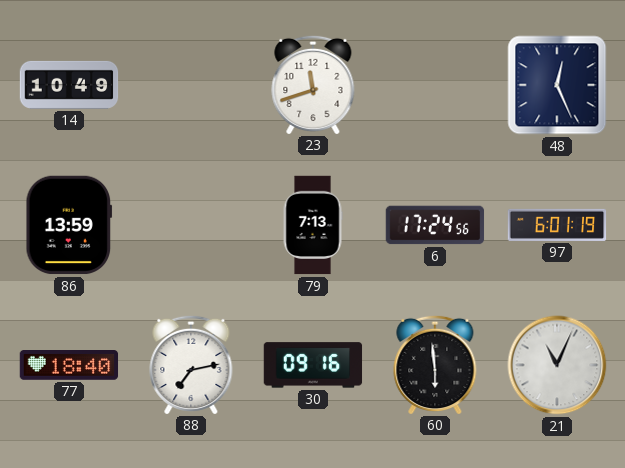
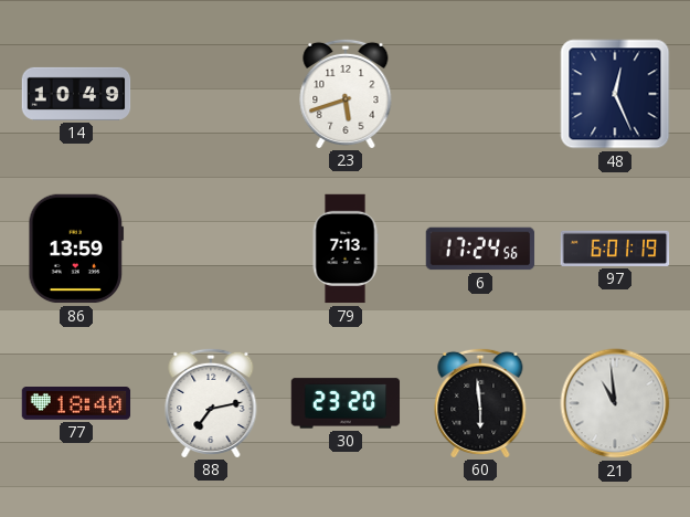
23: 11:42 -> 5:42
30: 09:16 -> 23:20
21: 11:04 -> 10:59
